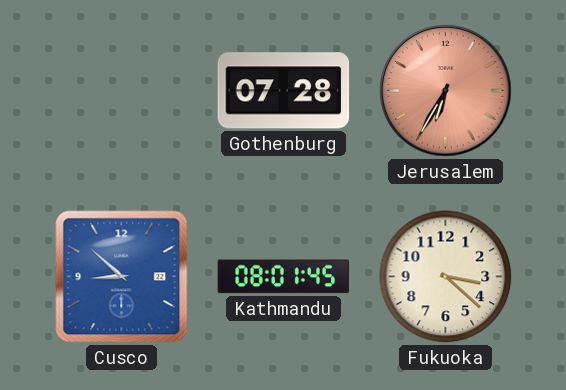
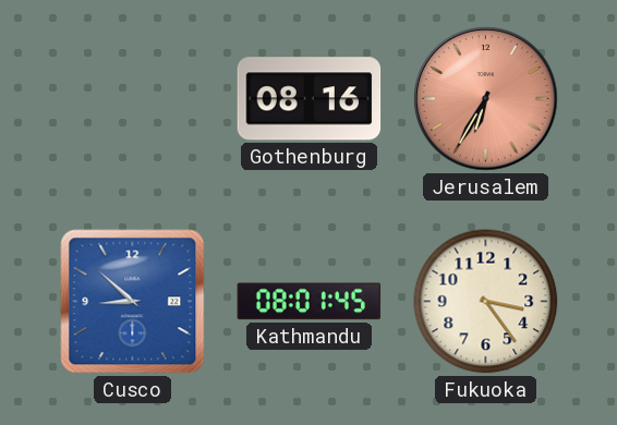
Gothenburg: 07:28 -> 08:16
Fukuoka: 3:22 -> 3:24
